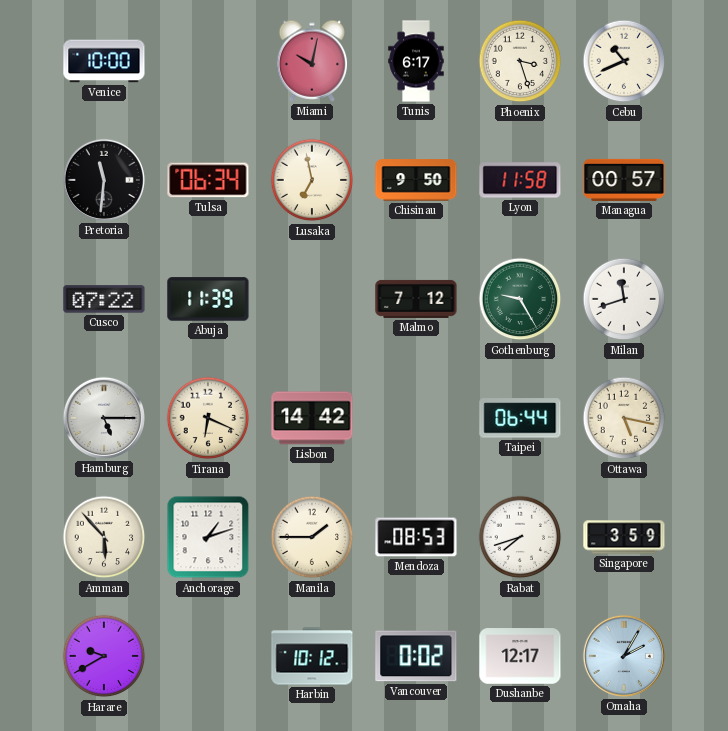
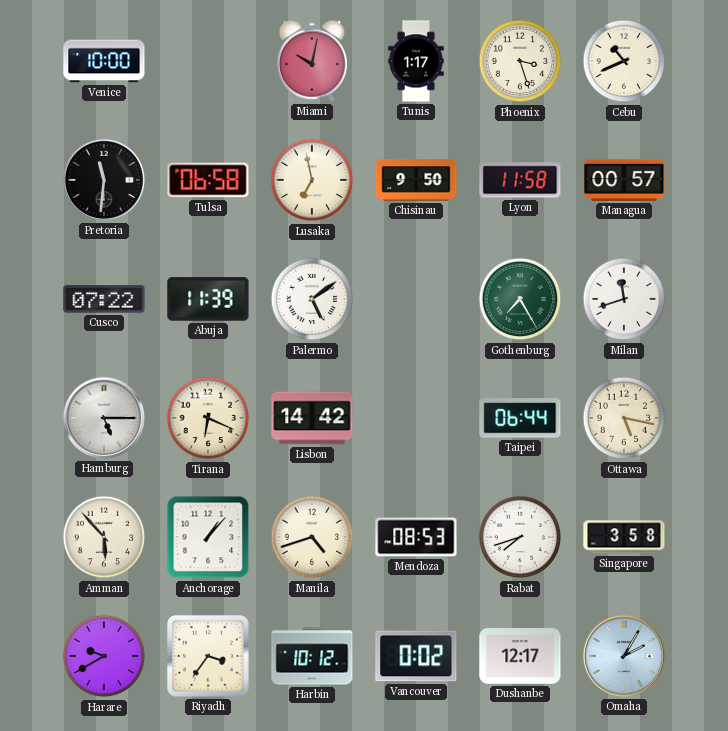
Tunis: 6:17 -> 1:17
Tulsa: 06:34 -> 06:58
Palermo: none -> 5:09
Malmo: 7:12 -> none
Gothenburg: 9:25 -> 7:25
Anchorage: 1:12 -> 1:07
Manila: 1:45 -> 4:42
Singapore: 3:59 -> 3:58
Riyadh: none -> 3:36
